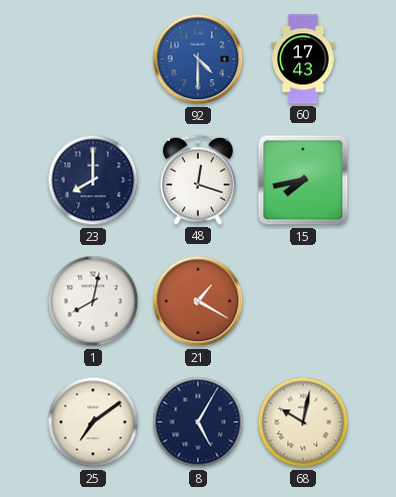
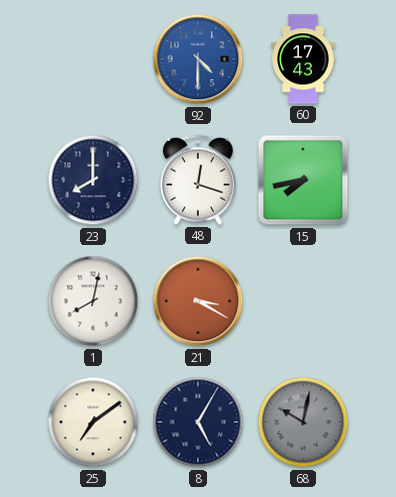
21: 1:20 -> 3:20
68 dial: cream -> grey
